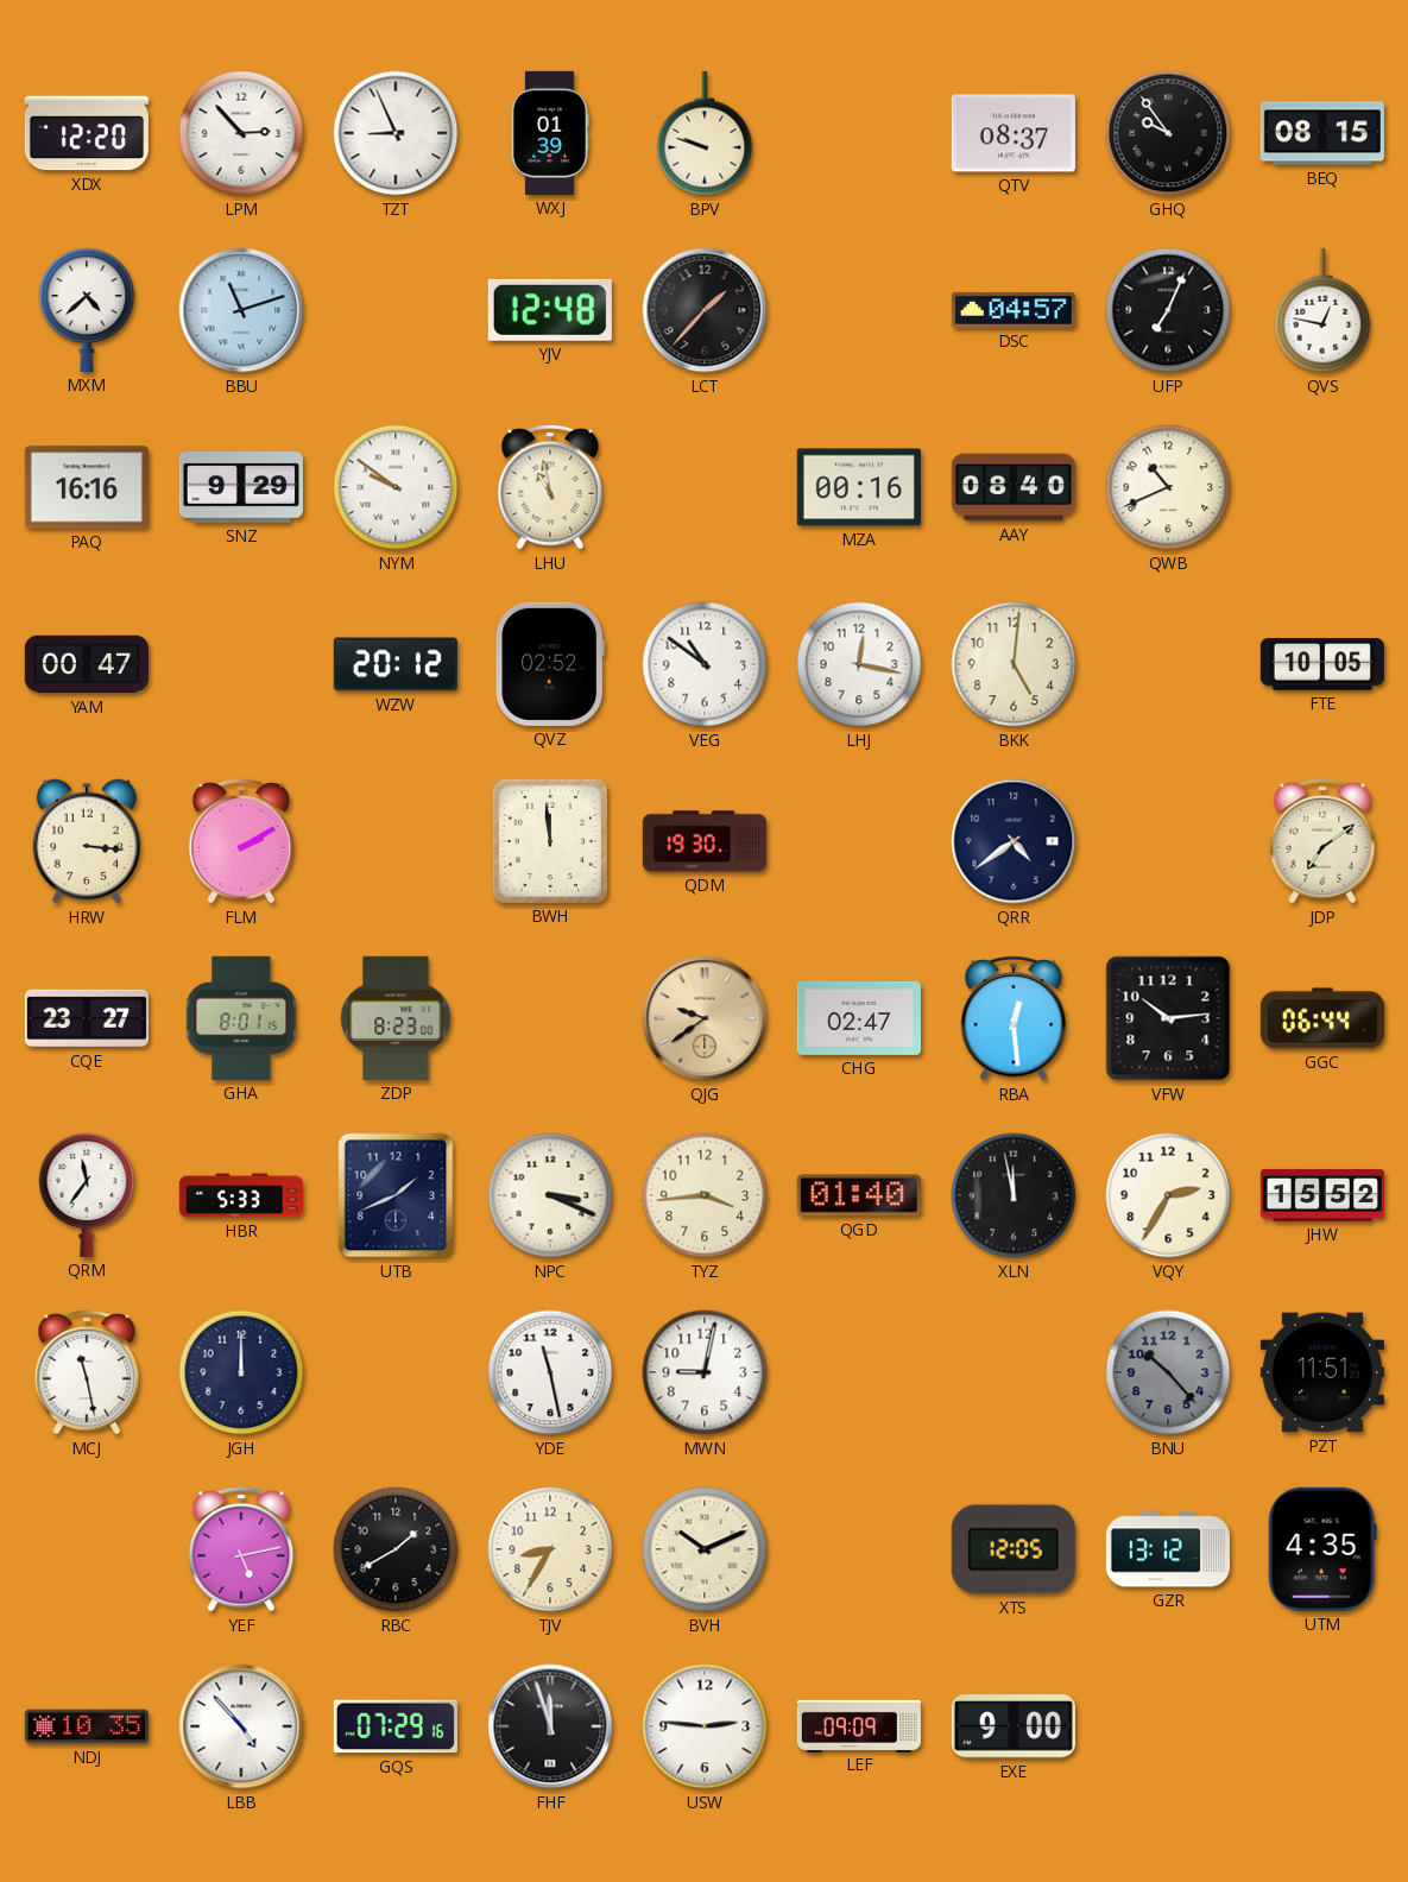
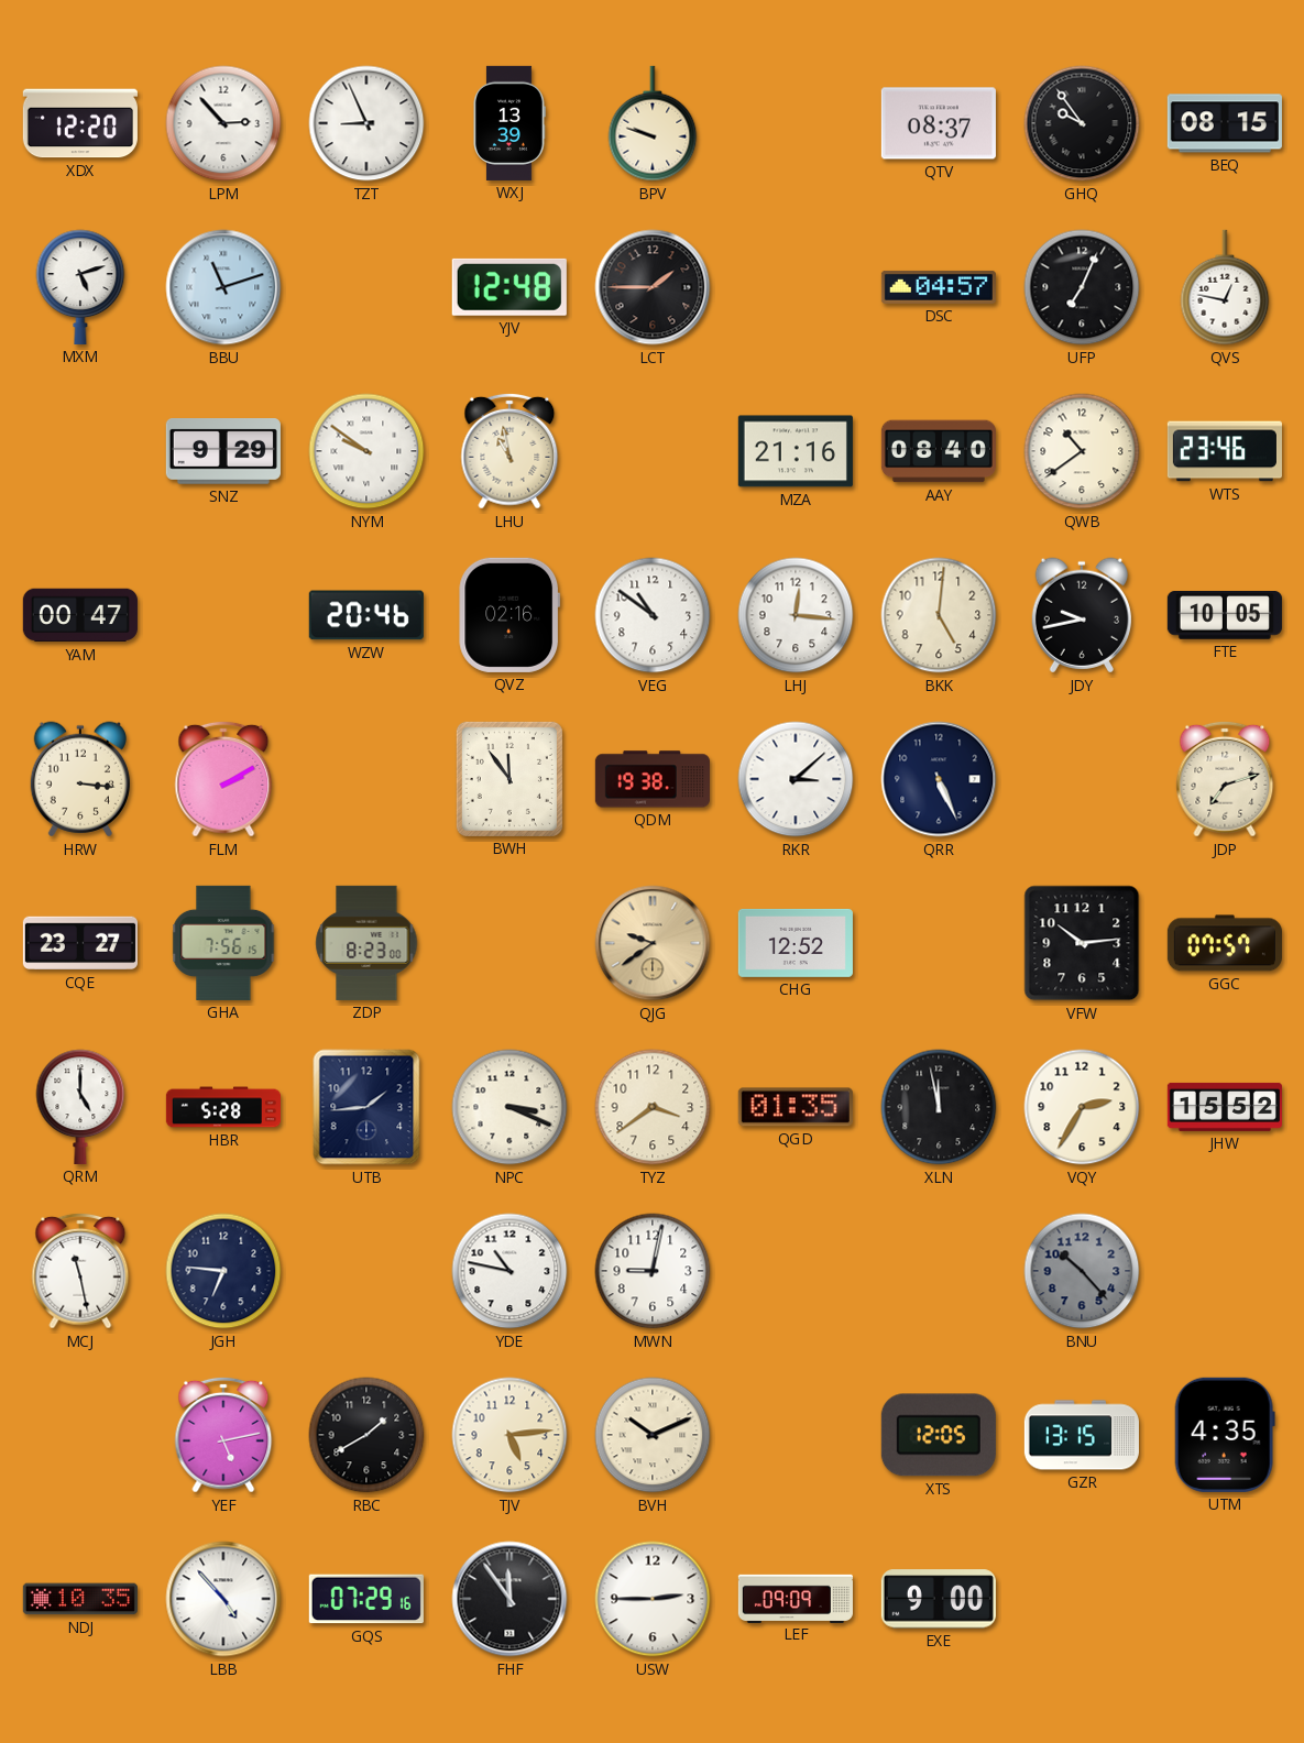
WXJ: 01:39 -> 13:39
MXM: 4:38 -> 5:12
LCT: 1:37 -> 1:45
PAQ: 16:16 -> none
MZA: 00:16 -> 21:16
QWB: 10:41 -> 10:39
WTS: none -> 23:46
WZW: 20:12 -> 20:46
QVZ: 02:52 -> 02:16
LHJ: 12:17 -> 12:16
JDY: none -> 9:43
BWH: 11:59 -> 11:54
QDM: 19:30 -> 19:38
RKR: none -> 3:08
QRR: 4:39 -> 5:26
JDP: 7:09 -> 7:12
GHA: 8:01 -> 7:56
CHG: 02:47 -> 12:52
RBA: 12:29 -> none
GGC: 06:44 -> 07:57
QRM: 11:36 -> 5:00
HBR: 5:33 -> 5:28
UTB: 1:41 -> 1:44
TYZ: 3:44 -> 3:39
QGD: 01:40 -> 01:35
JGH: 12:00 -> 6:46
YDE: 11:28 -> 10:47
PZT: 11:51 -> none
TJV: 8:35 -> 5:14
GZR: 13:12 -> 13:15
FHF: 11:57 -> 11:54
USW: 2:46 -> 2:45
